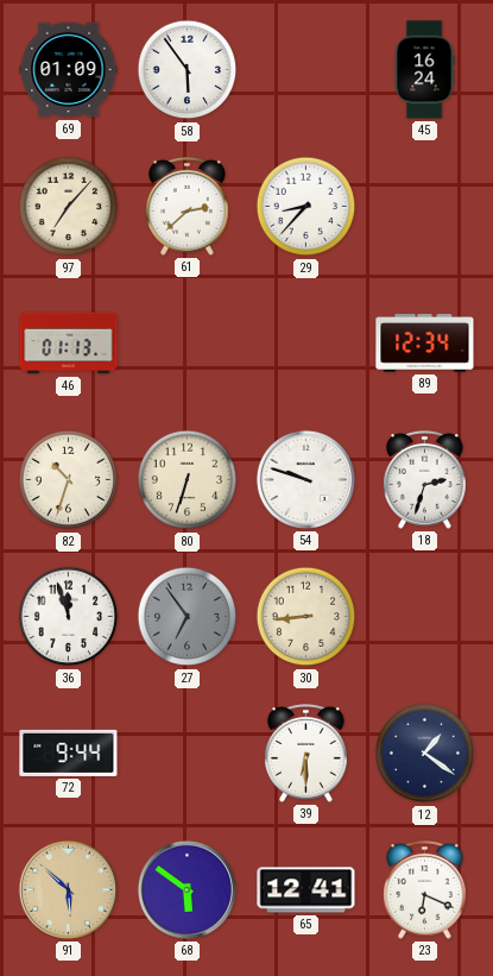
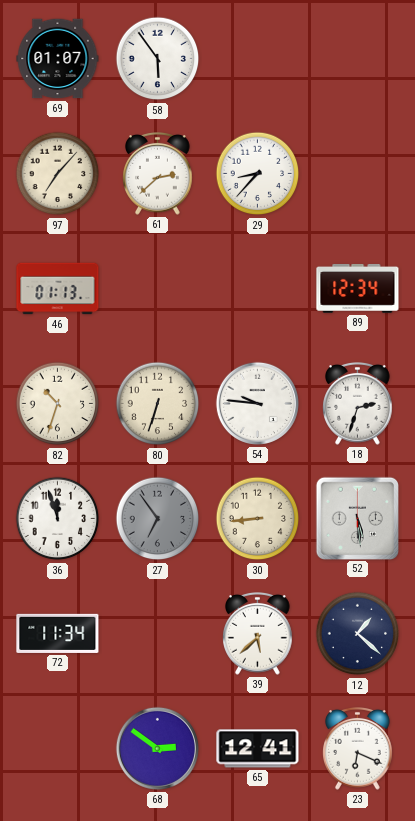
69: 01:09 -> 01:07
45: 16:24 -> none
54: 9:48 -> 9:46
52: none -> 5:29
72: 9:44 -> 11:34
39: 6:30 -> 5:38
12: 1:21 -> 1:22
91: 5:52 -> none
68: 5:51 -> 2:51
